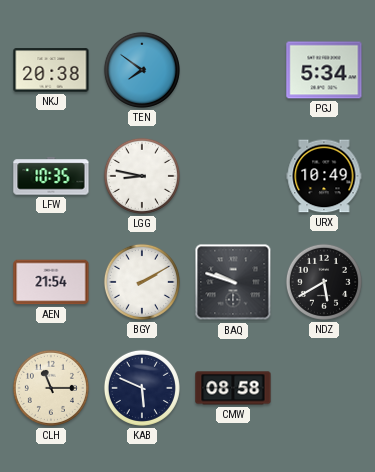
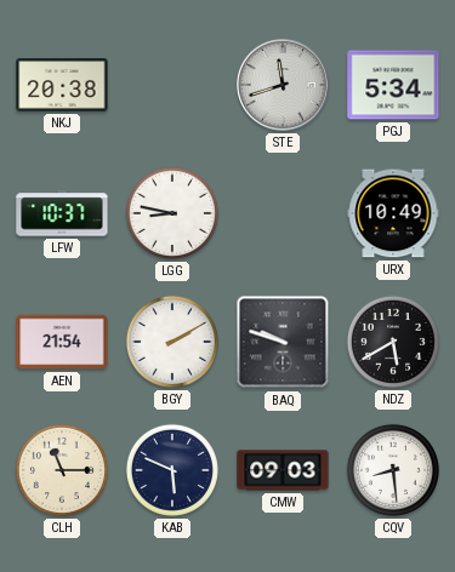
TEN: 7:51 -> none
STE: none -> 11:42
LFW: 10:35 -> 10:37
CMW: 08:58 -> 09:03
CQV: none -> 8:29
